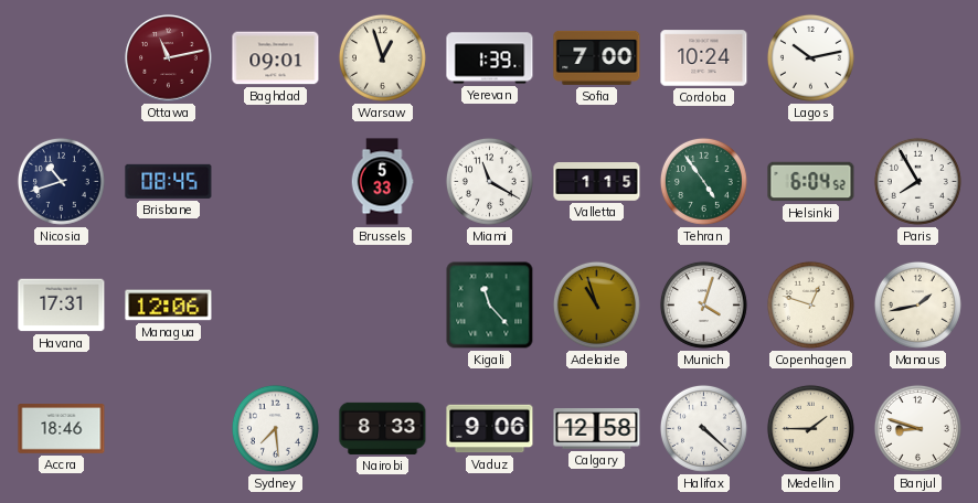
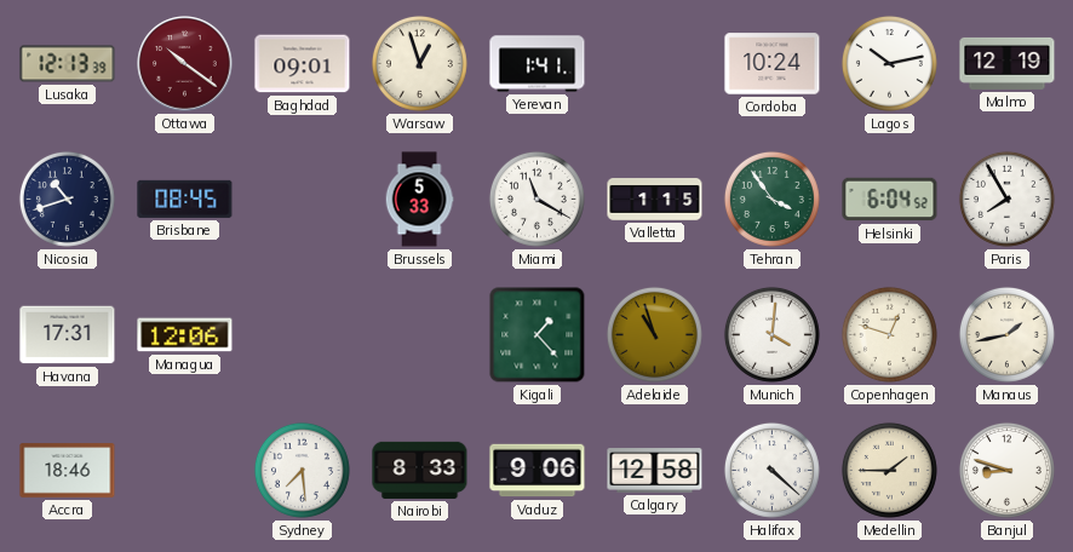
Lusaka: none -> 12:13
Ottawa: 11:13 -> 10:21
Yerevan: 1:39 -> 1:41
Sofia: 7:00 -> none
Malmo: none -> 12:19
Tehran: 4:54 -> 3:54
Kigali: 11:23 -> 1:23
Munich: 4:03 -> 4:01
